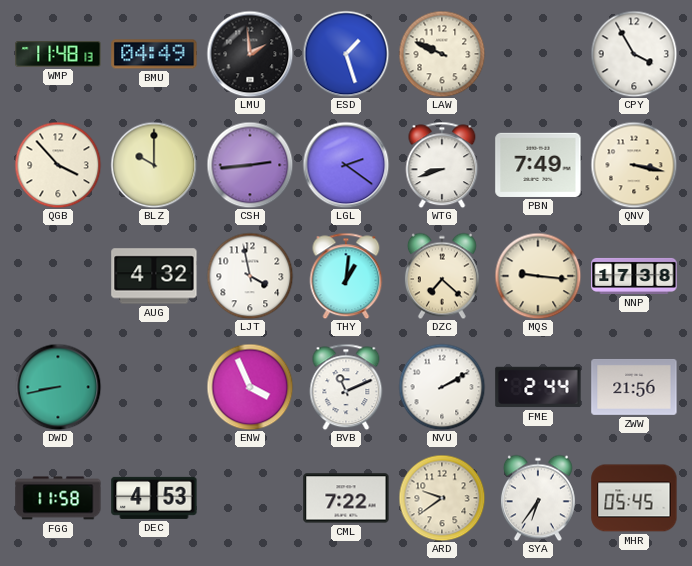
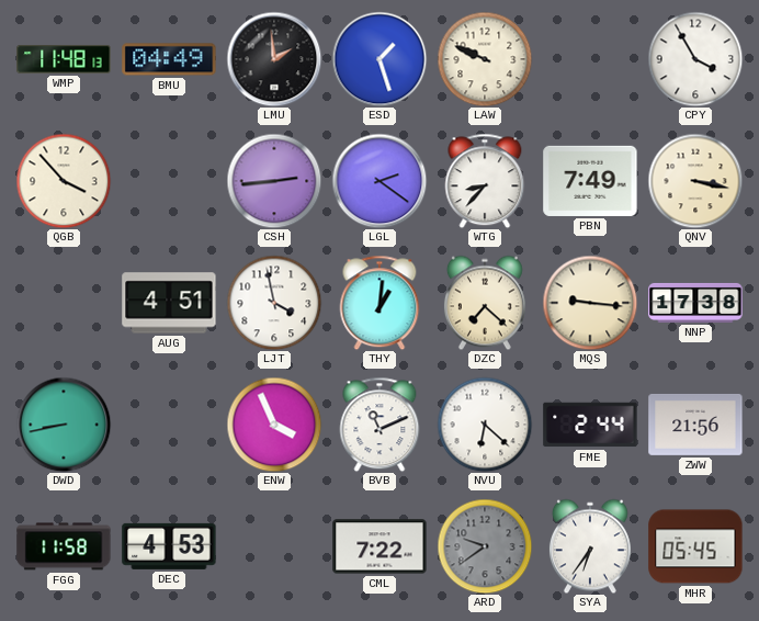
BLZ: 10:00 -> none
WTG: 8:42 -> 8:37
AUG: 4:32 -> 4:51
NVU: 2:10 -> 6:22
ARD dial: cream -> grey
